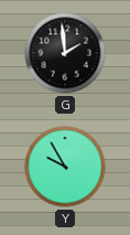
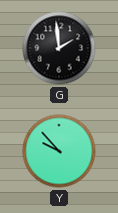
Y: 9:55 -> 9:53
